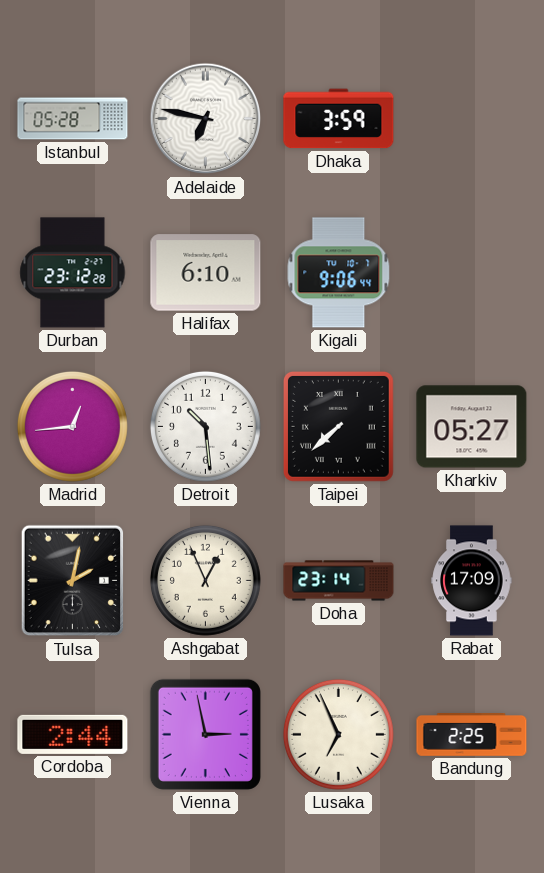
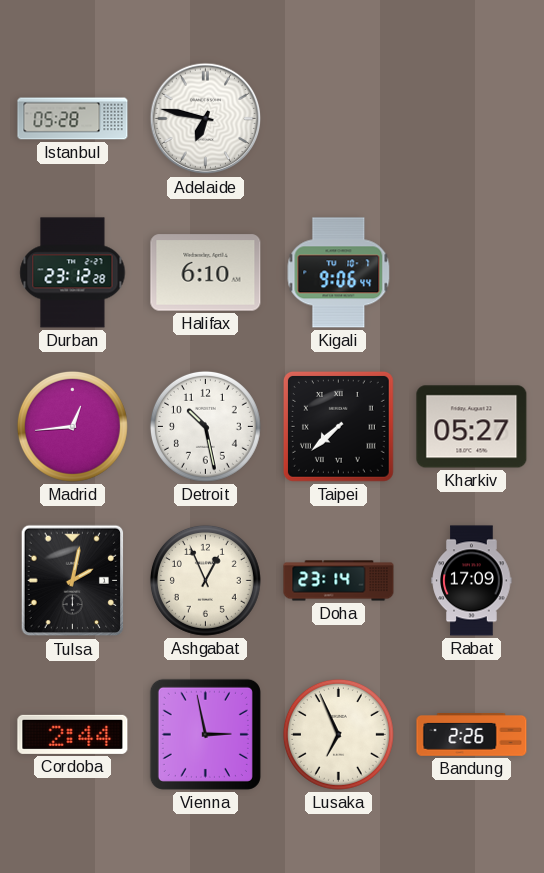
Dhaka: 3:59 -> none
Detroit: 10:29 -> 10:28
Bandung: 2:25 -> 2:26
